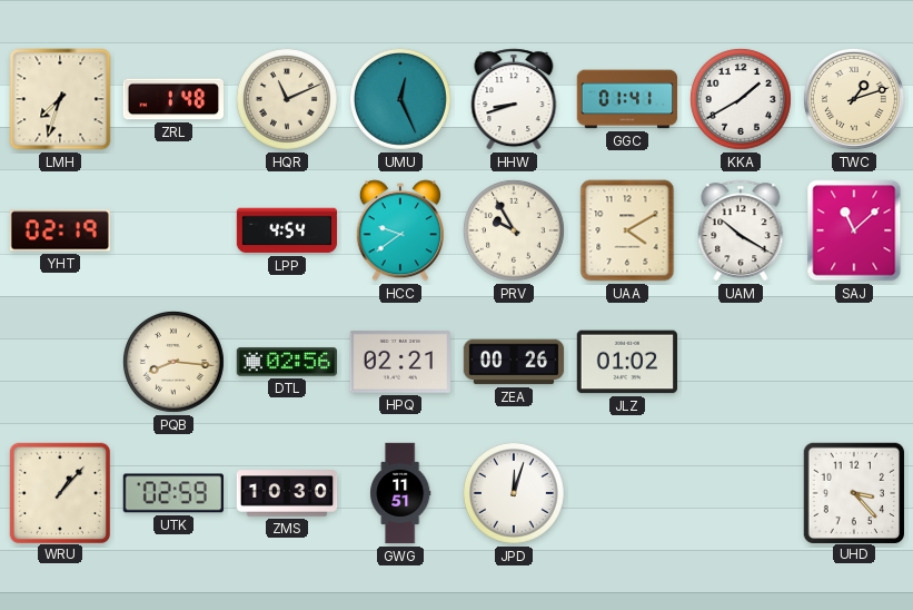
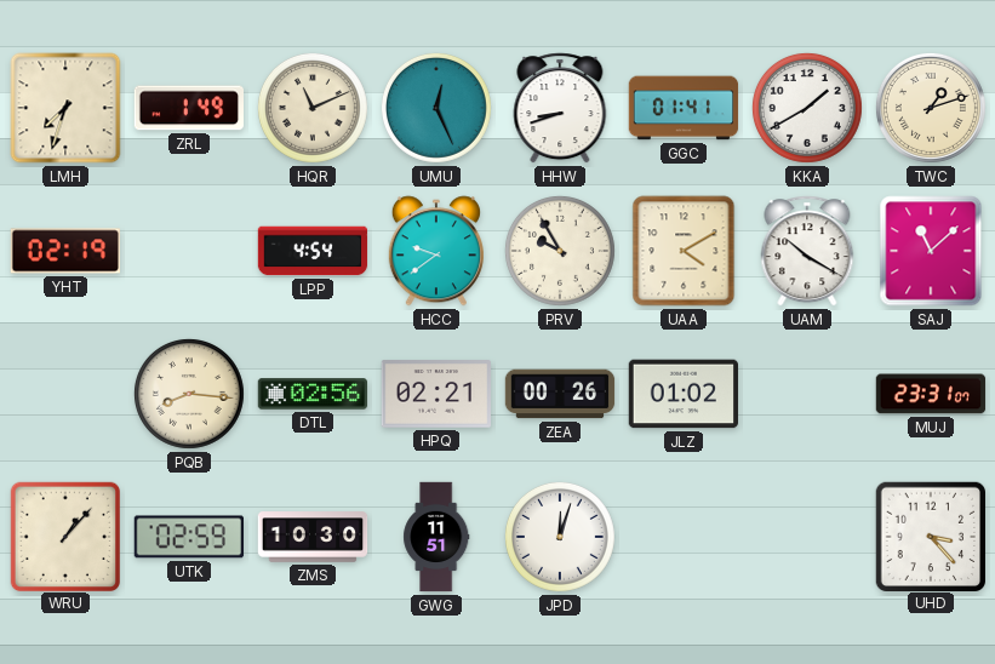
ZRL: 1:48 -> 1:49
MUJ: none -> 23:31
